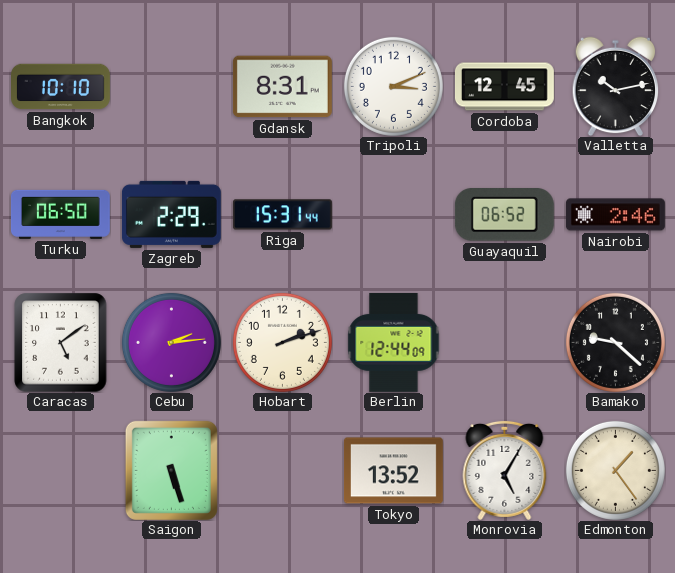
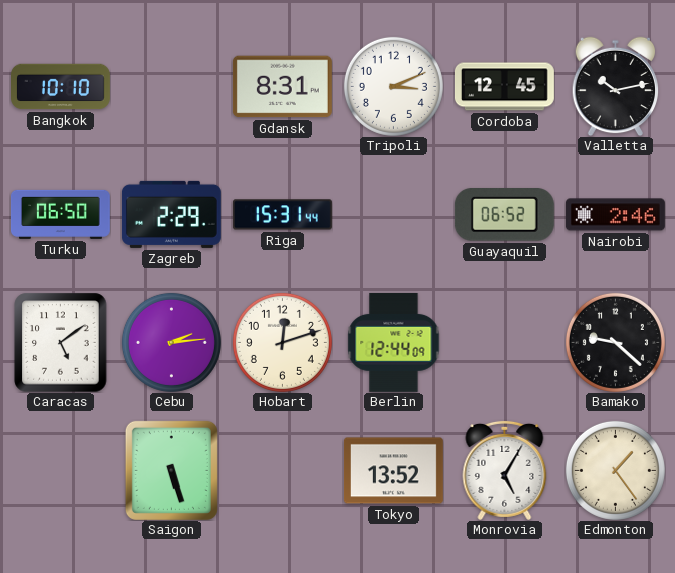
Hobart: 2:12 -> 12:12
